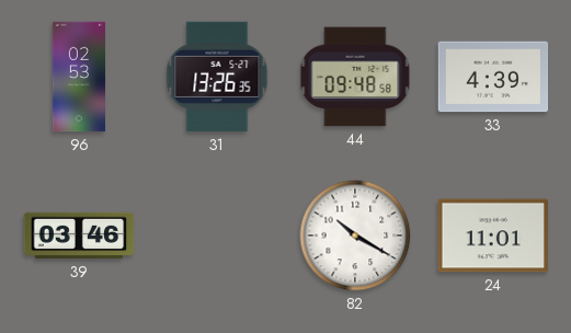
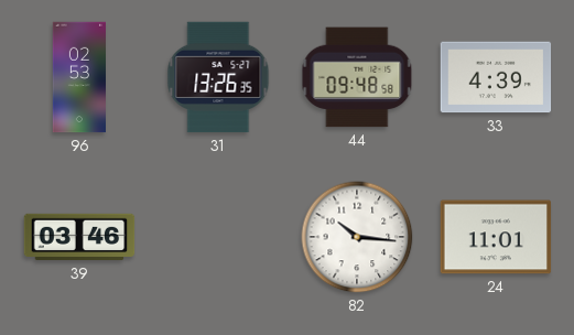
82: 10:20 -> 10:16
